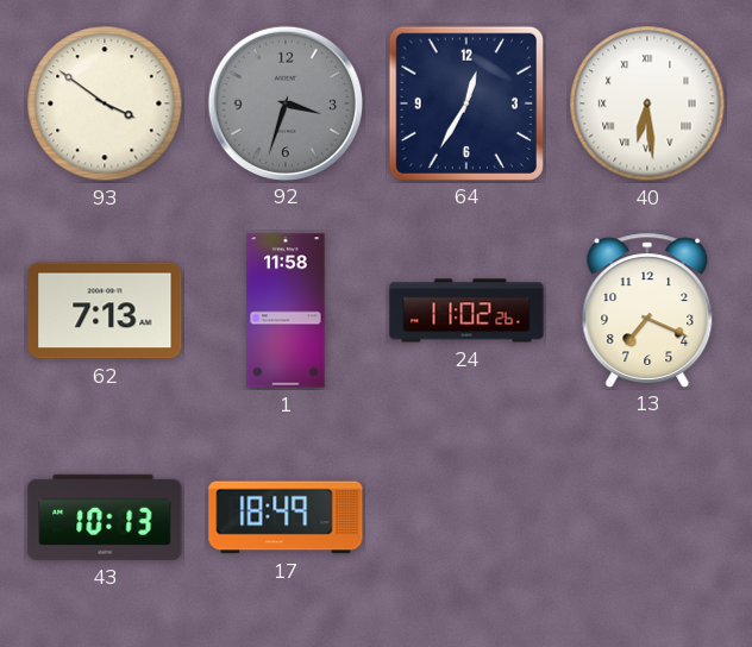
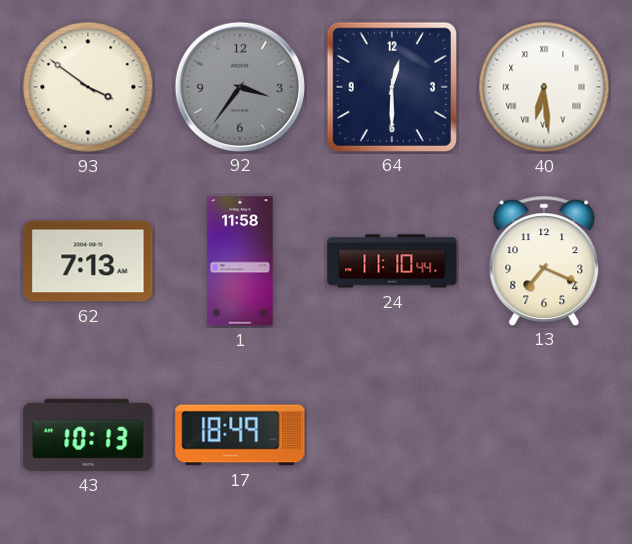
92: 3:33 -> 3:36
64: 12:35 -> 12:30
24: 11:02 -> 11:10
